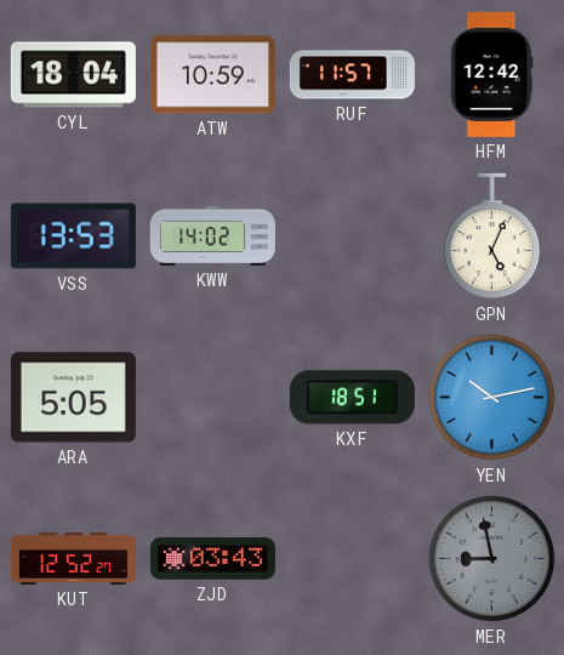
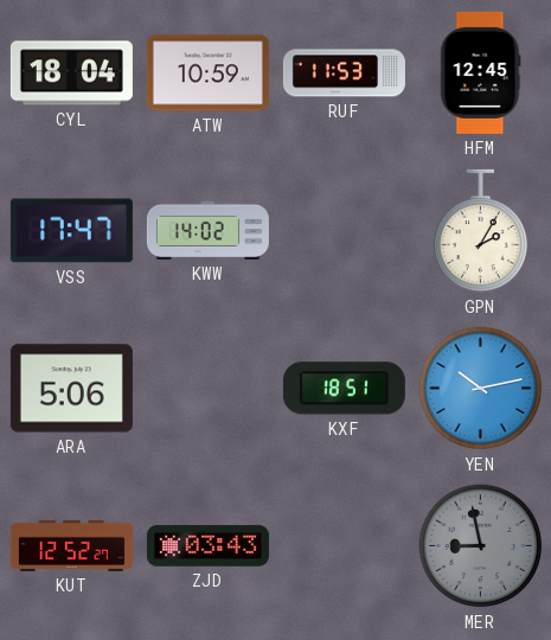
RUF: 11:57 -> 11:53
HFM: 12:42 -> 12:45
VSS: 13:53 -> 17:47
GPN: 5:04 -> 2:05
ARA: 5:05 -> 5:06
